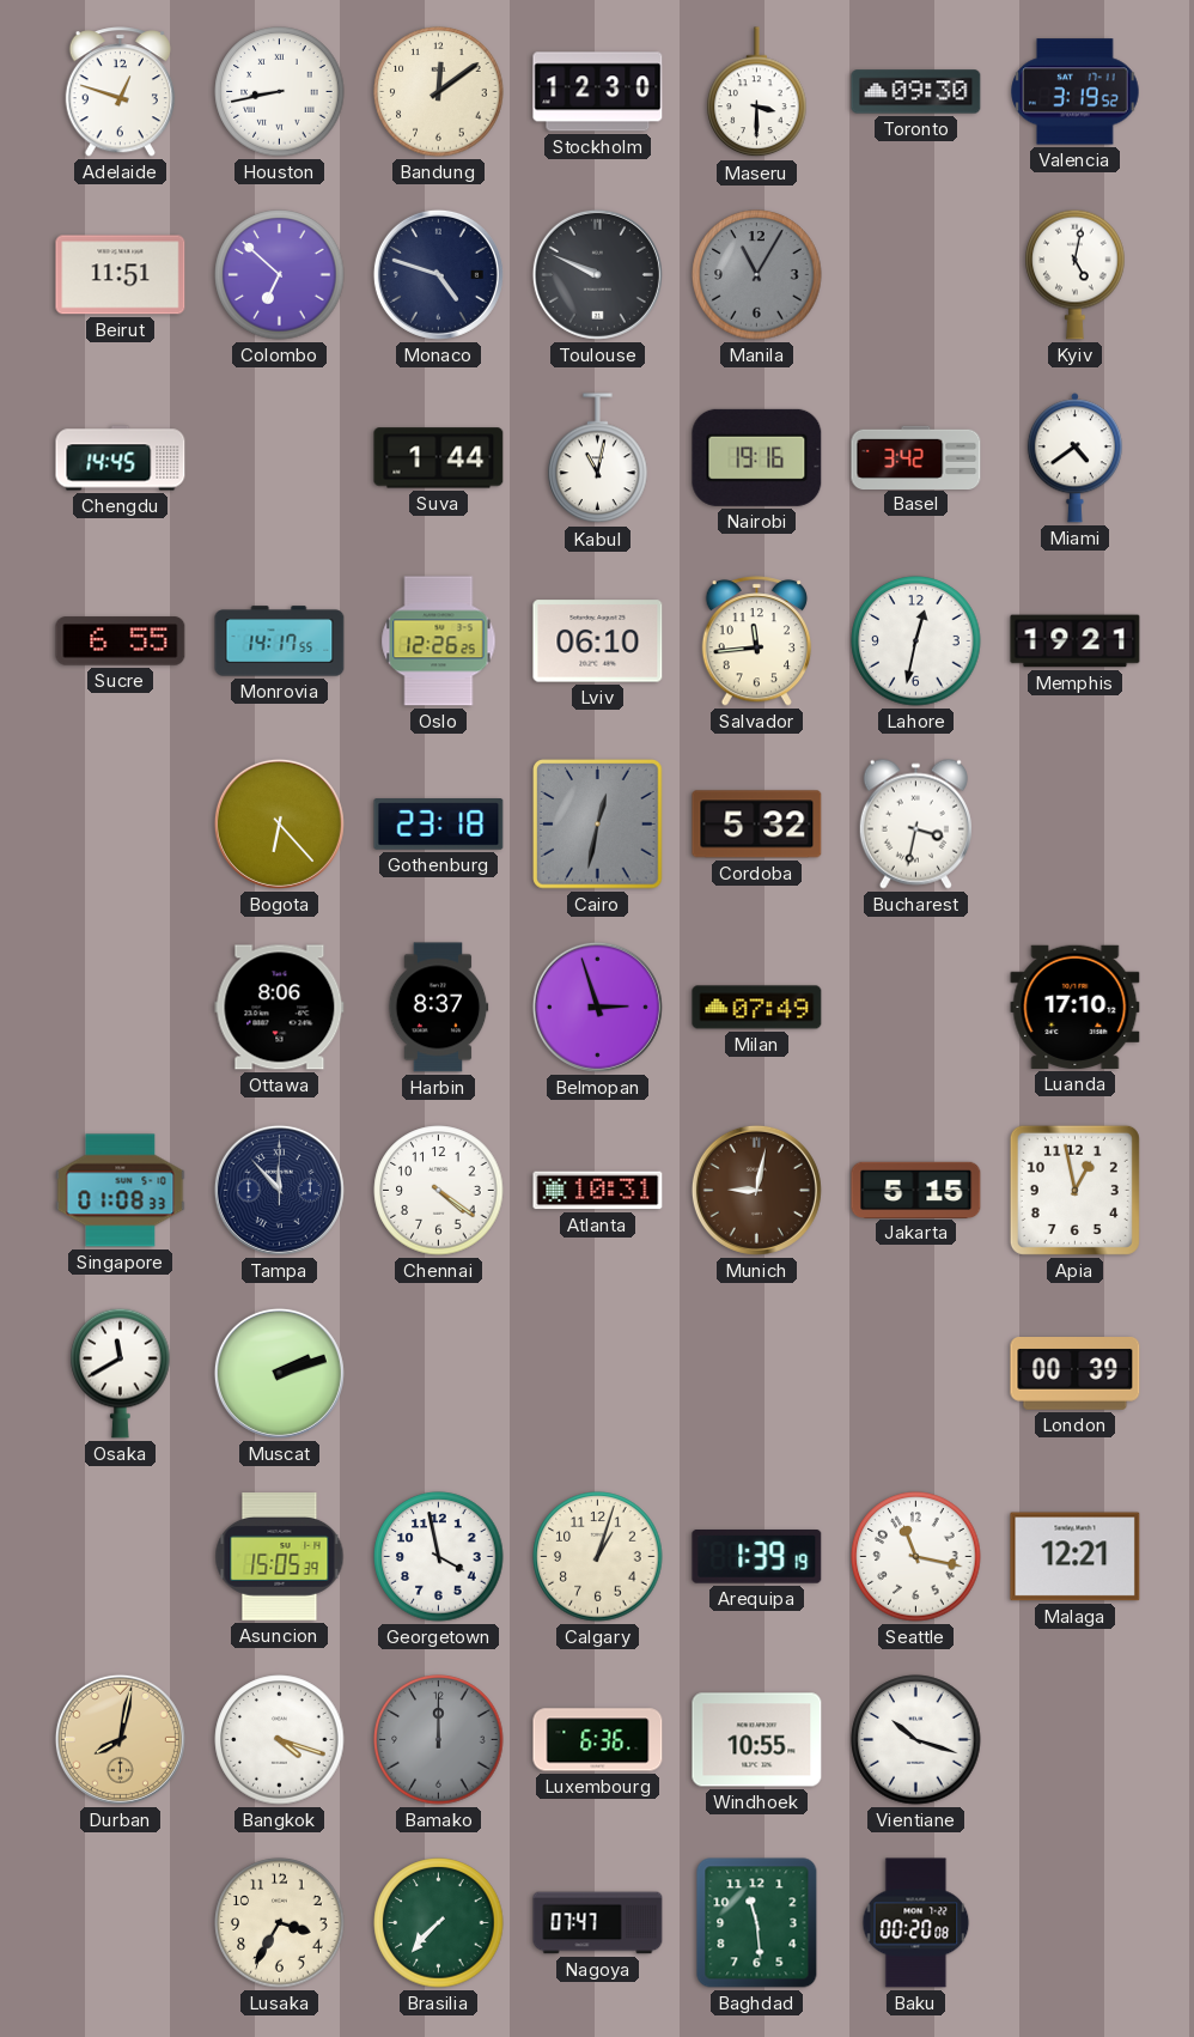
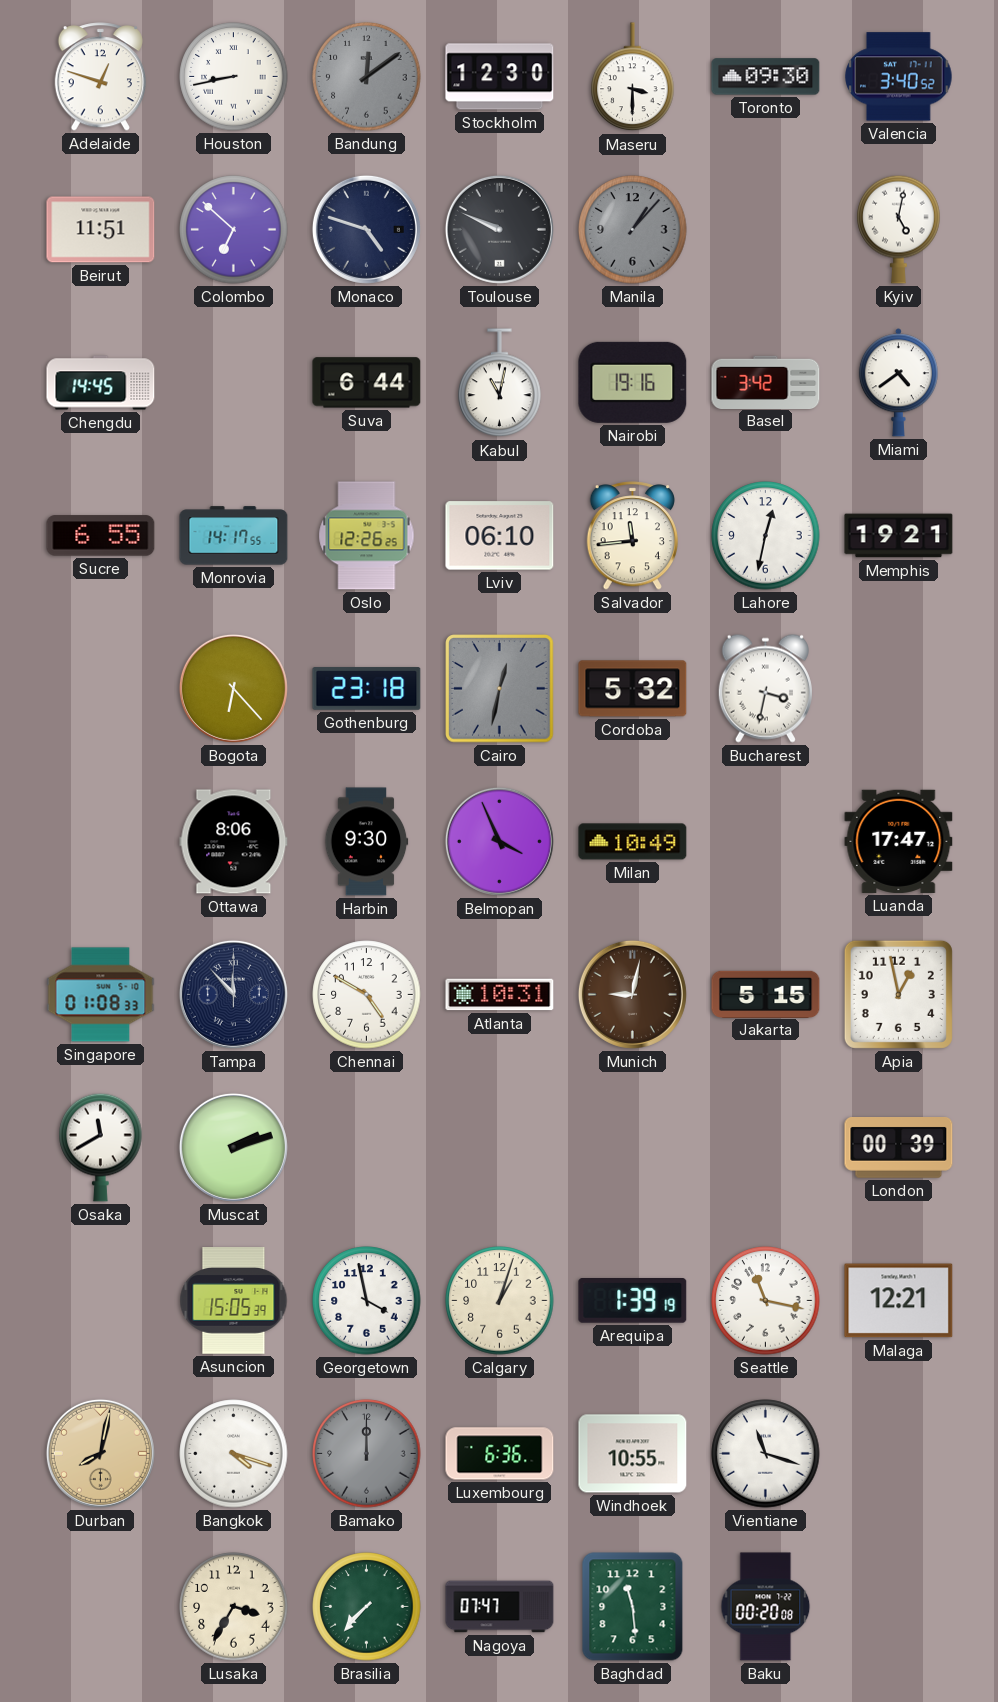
Bandung dial: cream -> grey
Valencia: 3:19 -> 3:40
Manila: 11:05 -> 1:07
Suva: 1:44 -> 6:44
Harbin: 8:37 -> 9:30
Belmopan: 2:57 -> 3:56
Milan: 07:49 -> 10:49
Luanda: 17:10 -> 17:47
Chennai: 4:21 -> 4:50
Vientiane: 10:18 -> 11:18
